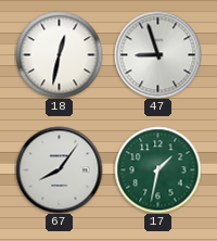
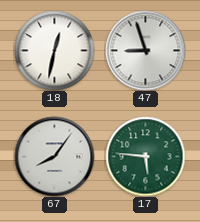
17: 1:32 -> 5:46
